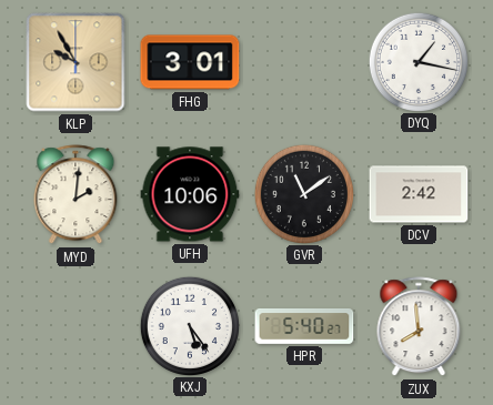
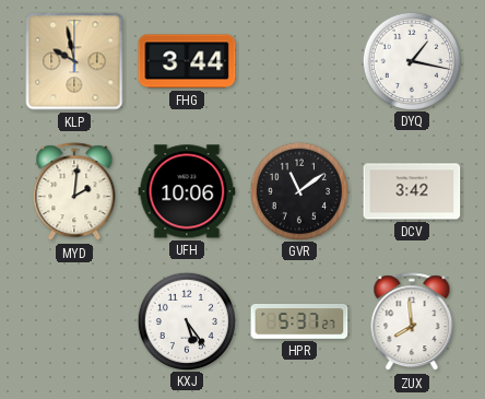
KLP: 9:55 -> 9:58
FHG: 3:01 -> 3:44
DCV: 2:42 -> 3:42
HPR: 5:40 -> 5:37
